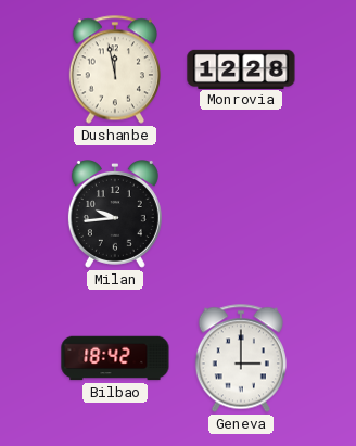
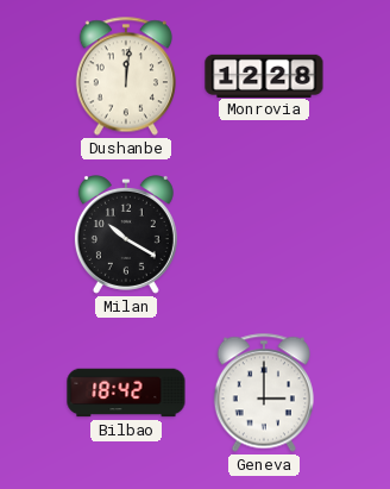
Dushanbe: 11:58 -> 12:01
Milan: 9:44 -> 10:20
